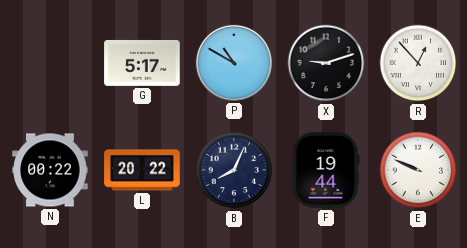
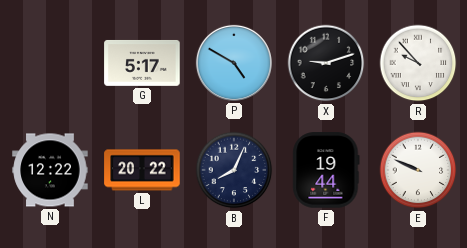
P: 10:50 -> 4:50
R: 12:53 -> 9:53
N: 00:22 -> 12:22
